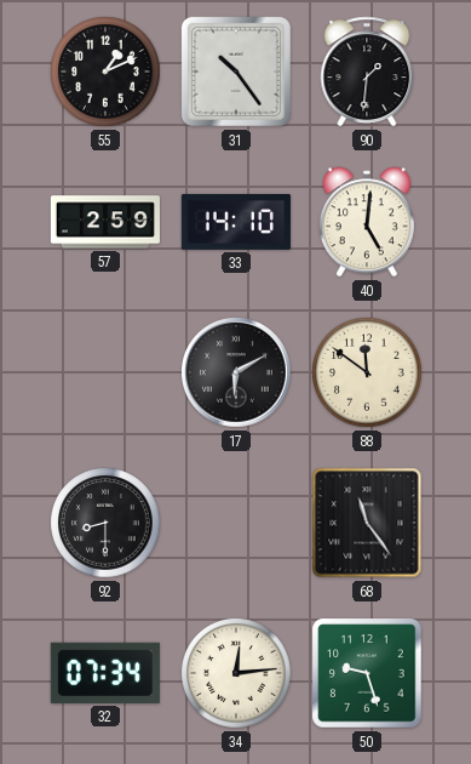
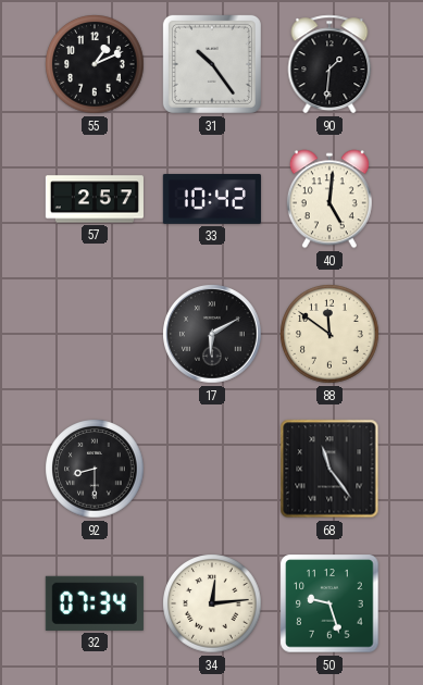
57: 2:59 -> 2:57
33: 14:10 -> 10:42
